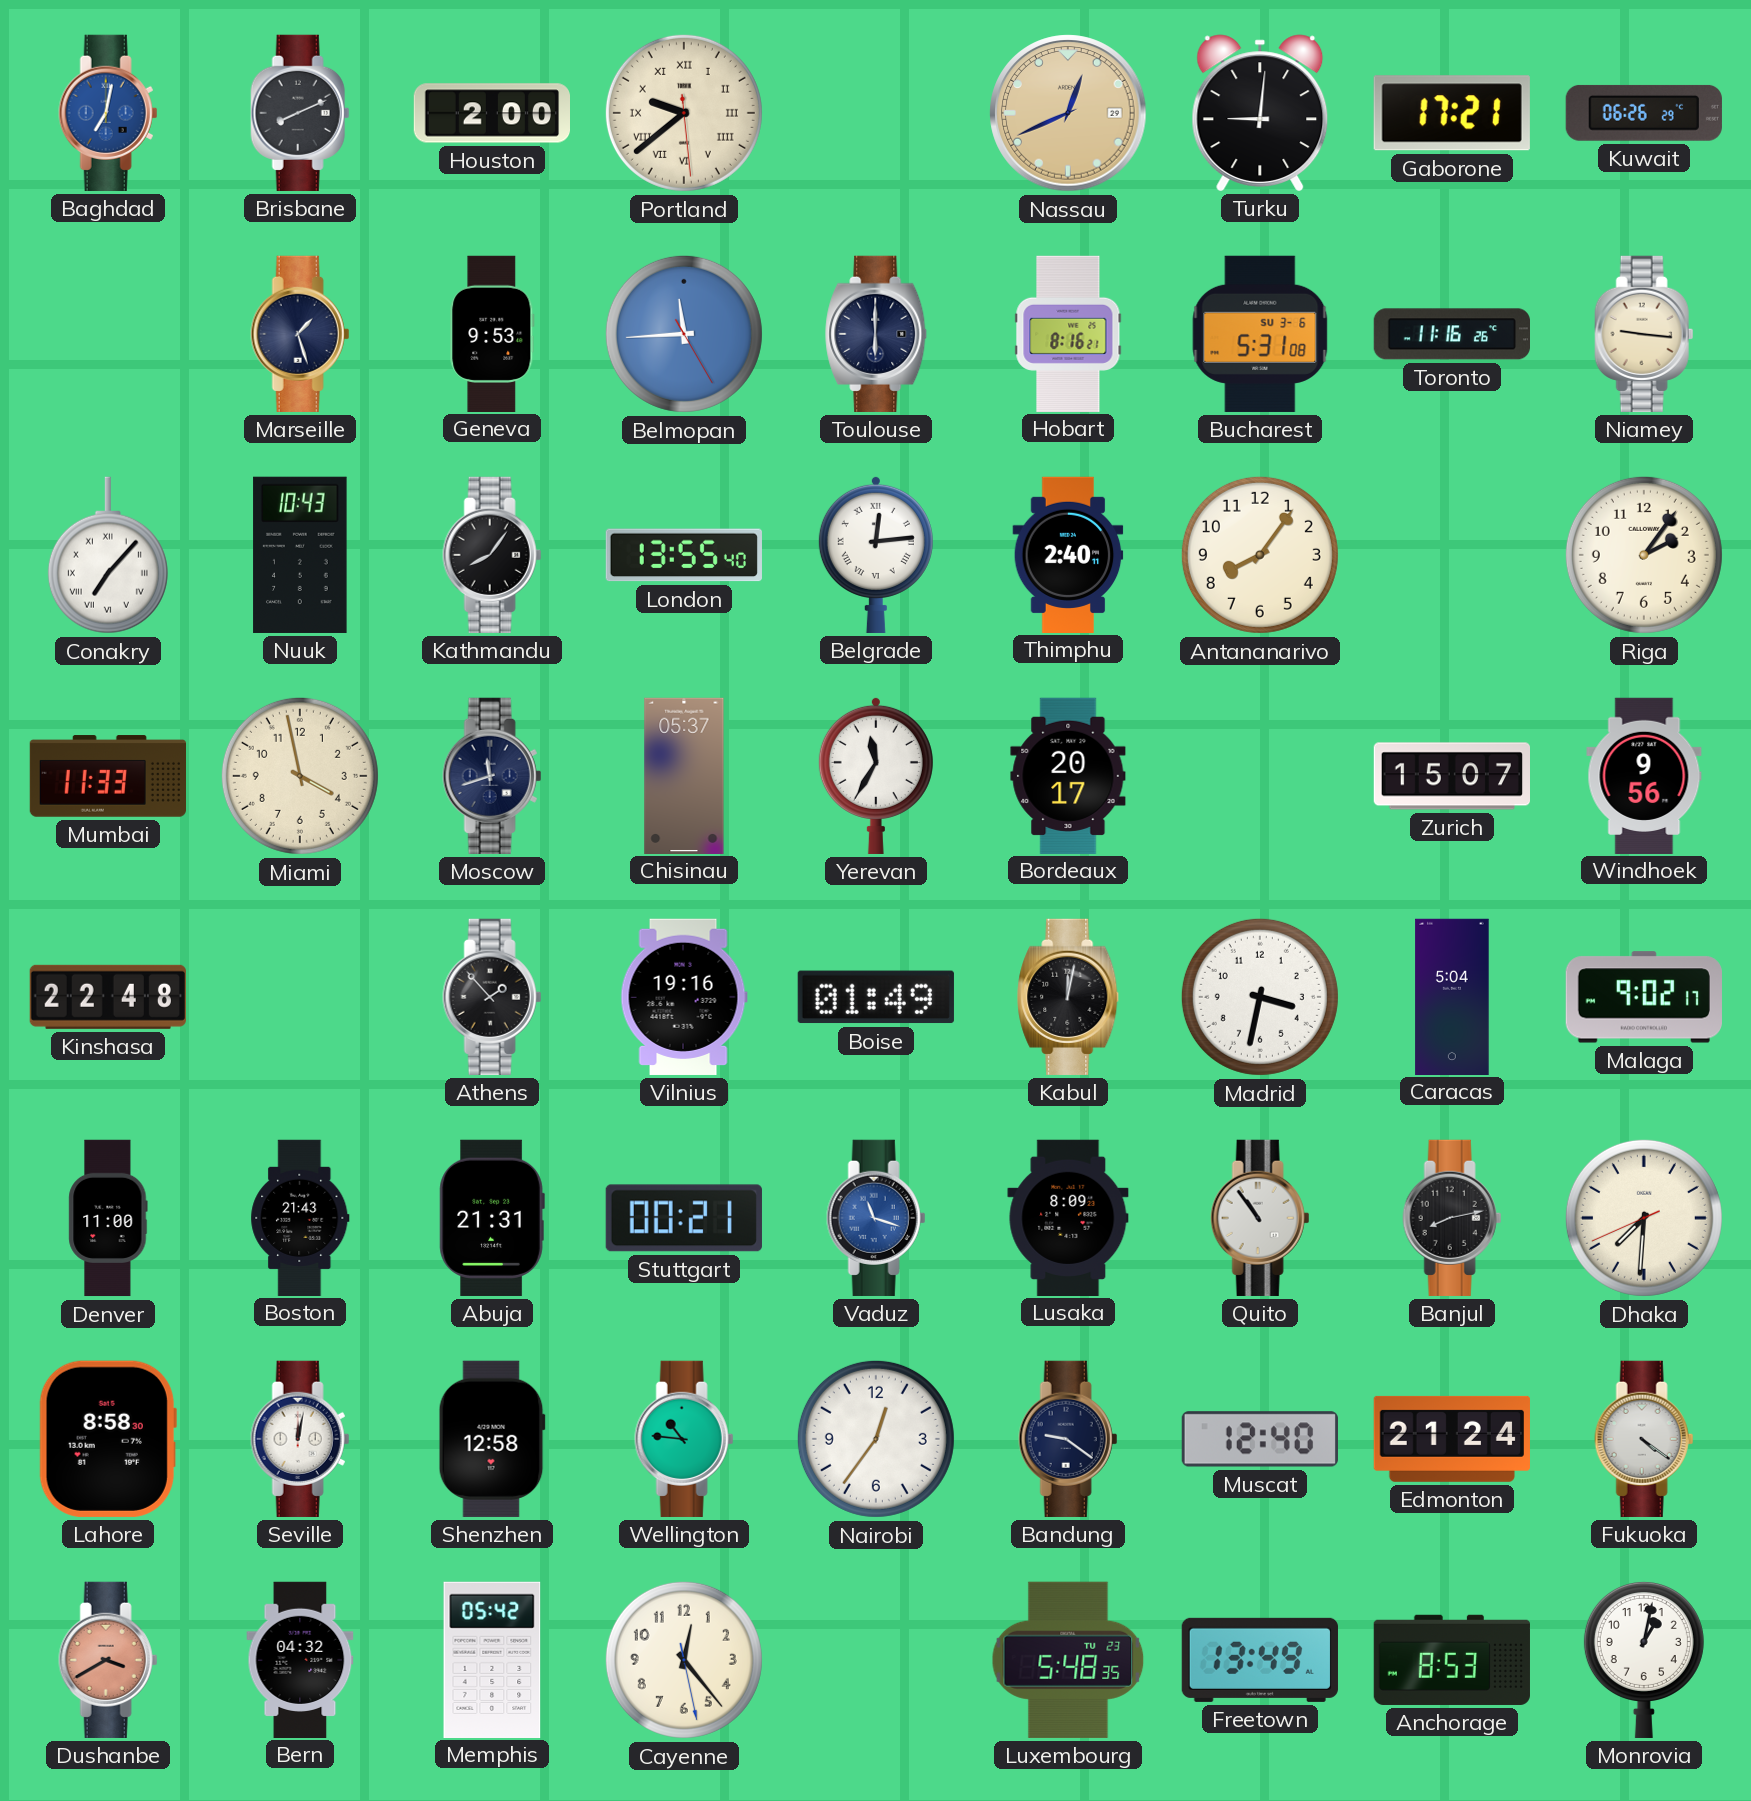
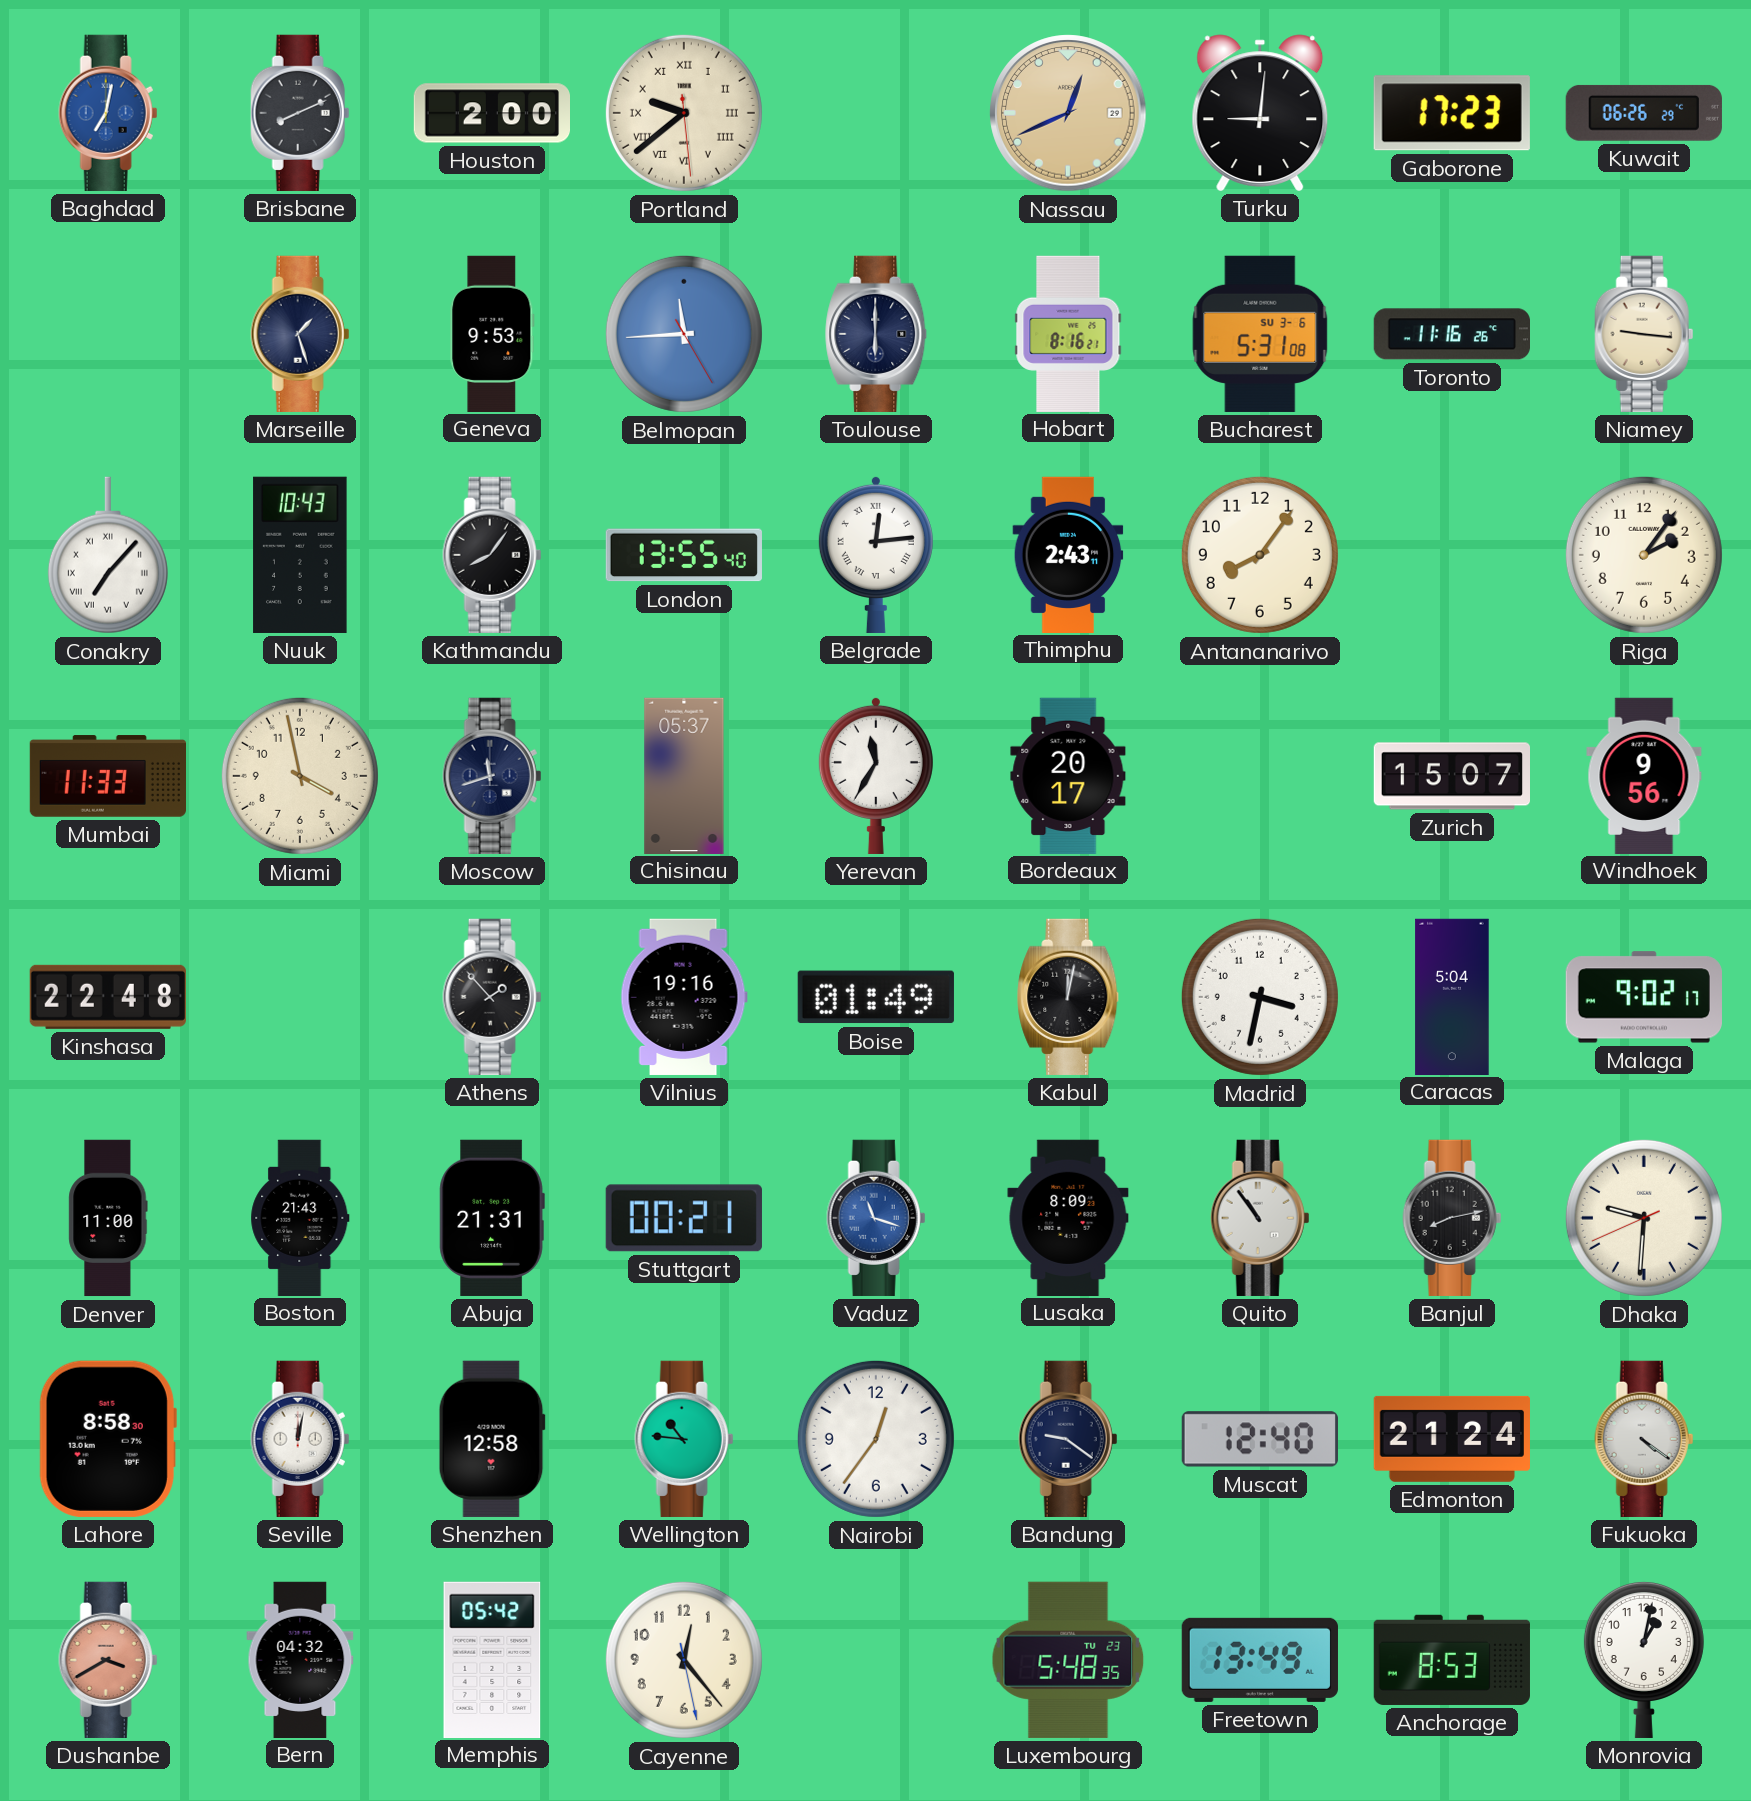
Gaborone: 17:21 -> 17:23
Thimphu: 2:40 -> 2:43
Dhaka: 7:30 -> 9:30
